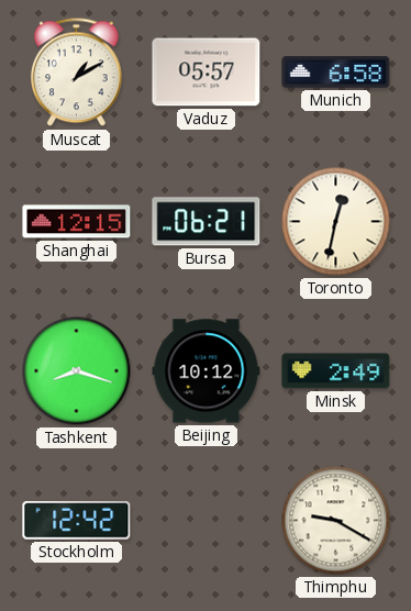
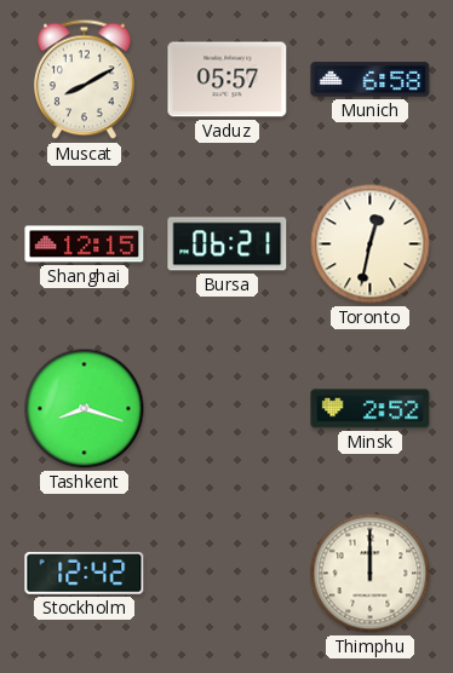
Muscat: 1:10 -> 8:10
Beijing: 10:12 -> none
Minsk: 2:49 -> 2:52
Thimphu: 9:20 -> 12:00
